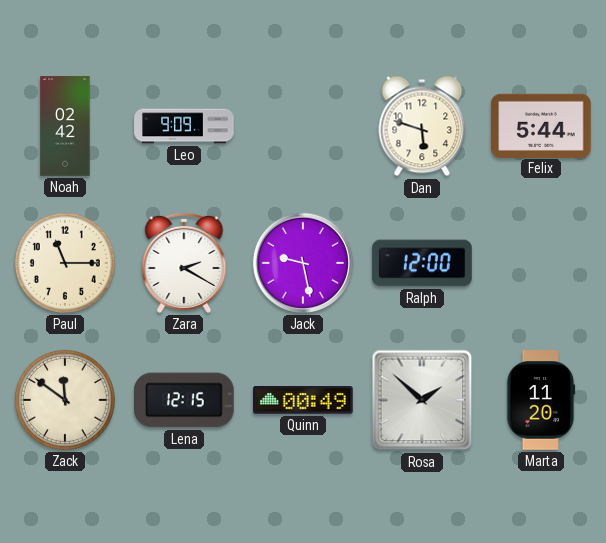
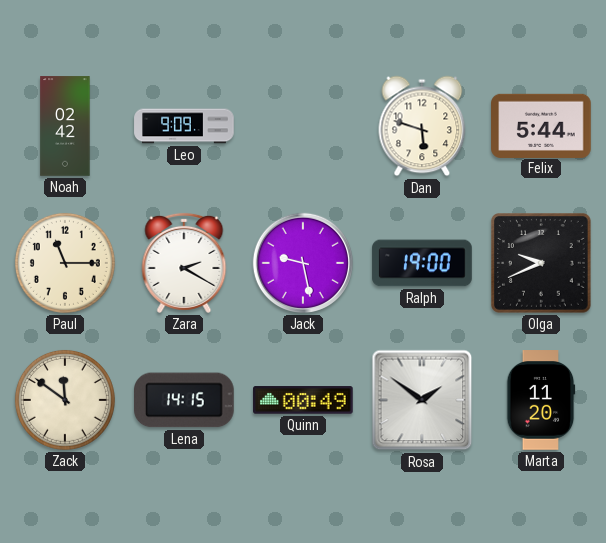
Ralph: 12:00 -> 19:00
Olga: none -> 9:41
Lena: 12:15 -> 14:15
Rosa: 1:52 -> 1:51
